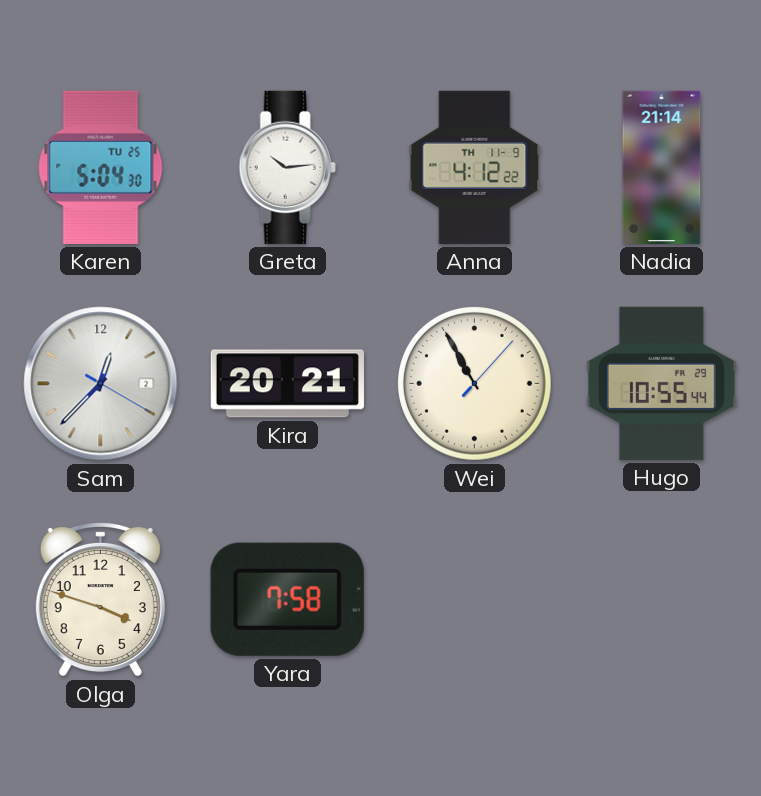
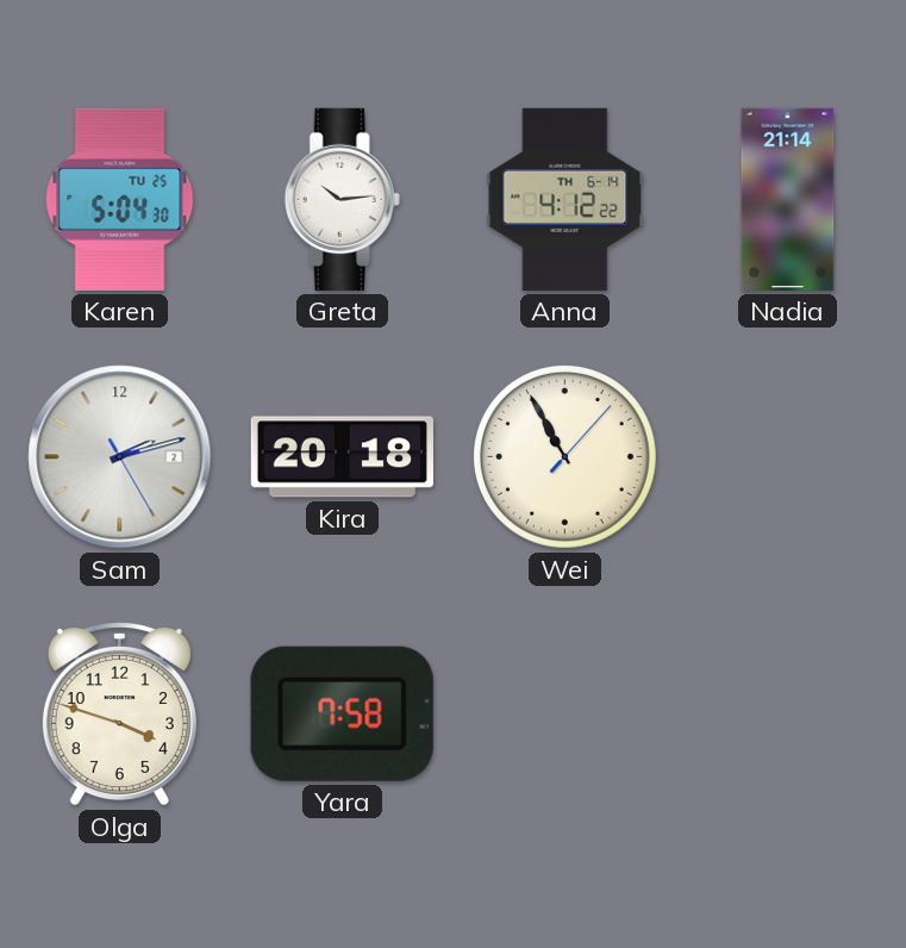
Anna date: TH 11-9 -> TH 6-14
Sam: 12:37 -> 2:12
Kira: 20:21 -> 20:18
Hugo: 10:55 -> none
